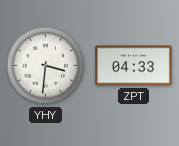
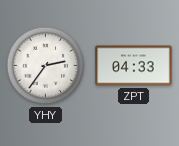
YHY: 3:31 -> 2:36
